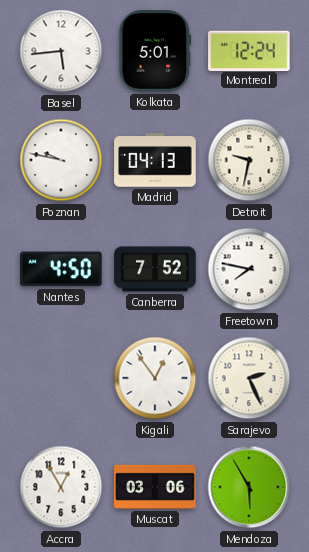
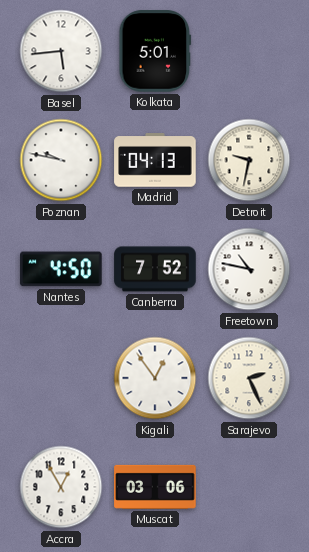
Montreal: 12:24 -> none
Freetown: 7:47 -> 10:47
Mendoza: 5:55 -> none
